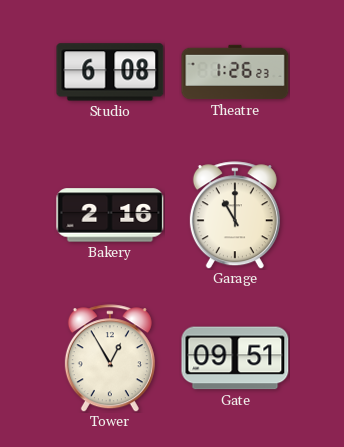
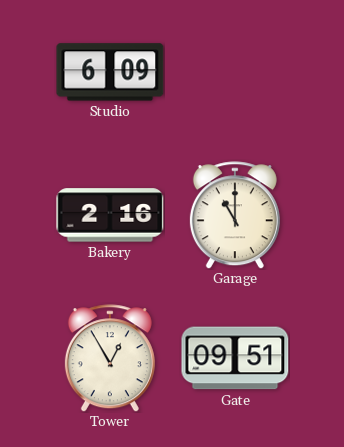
Studio: 6:08 -> 6:09
Theatre: 1:26 -> none
